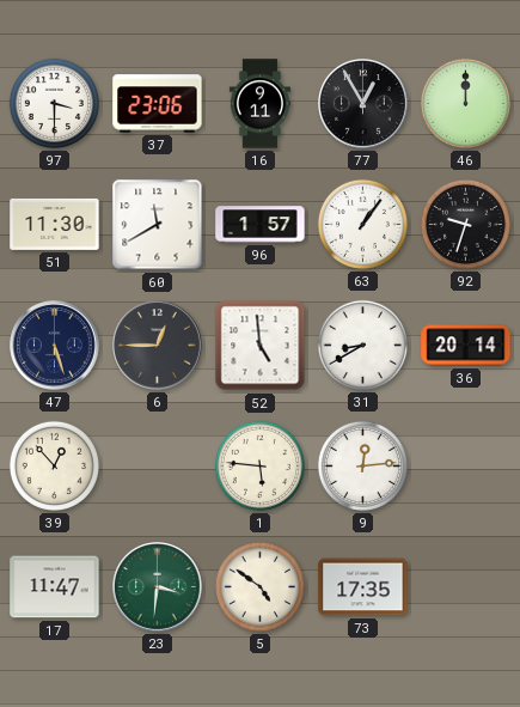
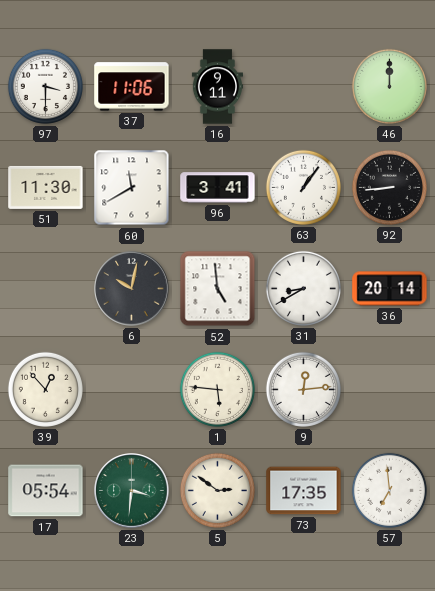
37: 23:06 -> 11:06
77: 12:55 -> none
96: 1:57 -> 3:41
92: 9:33 -> 8:44
47: 5:27 -> none
6: 12:45 -> 10:02
17: 11:47 -> 05:54
5: 4:51 -> 2:51
57: none -> 6:59
